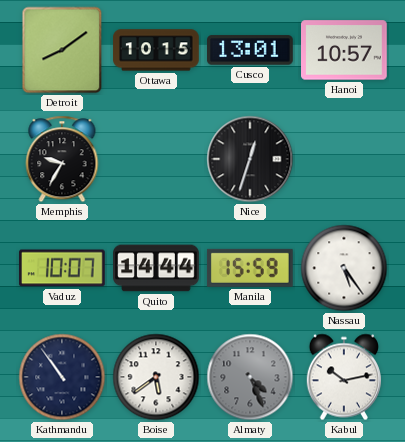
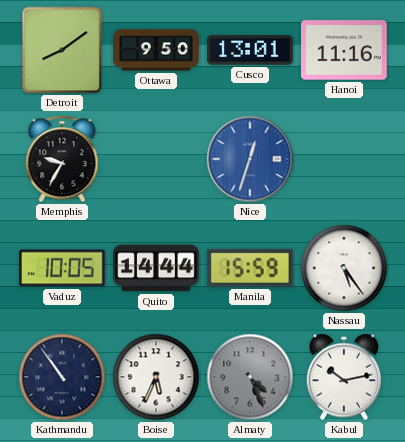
Ottawa: 10:15 -> 9:50
Hanoi: 10:57 -> 11:16
Nice dial: black -> blue
Vaduz: 10:07 -> 10:05
Boise: 5:39 -> 5:34
